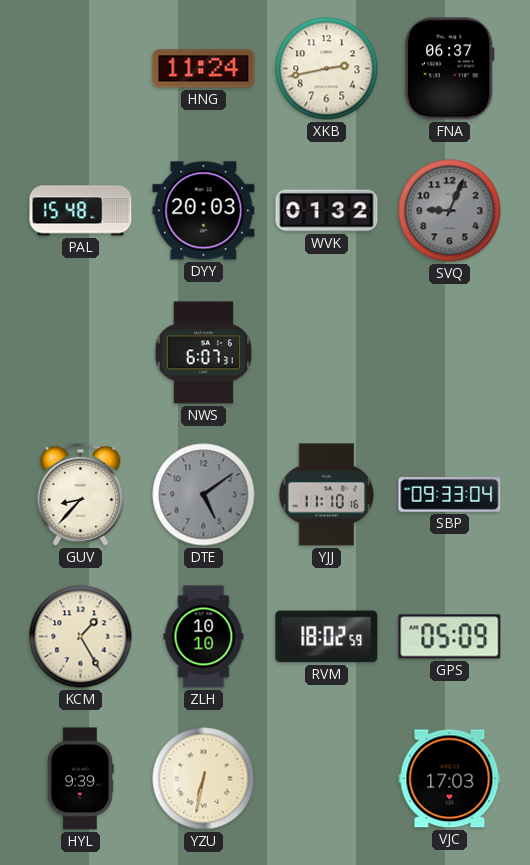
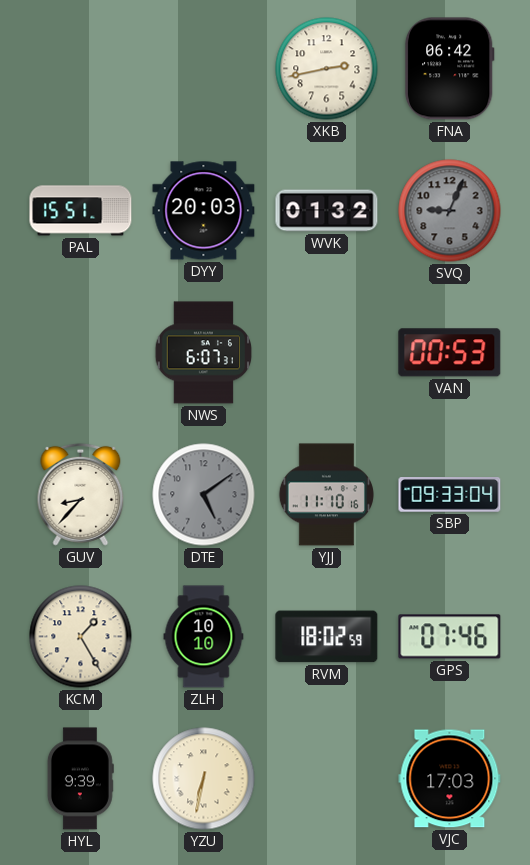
HNG: 11:24 -> none
FNA: 06:37 -> 06:42
PAL: 15:48 -> 15:51
VAN: none -> 00:53
GPS: 05:09 -> 07:46
